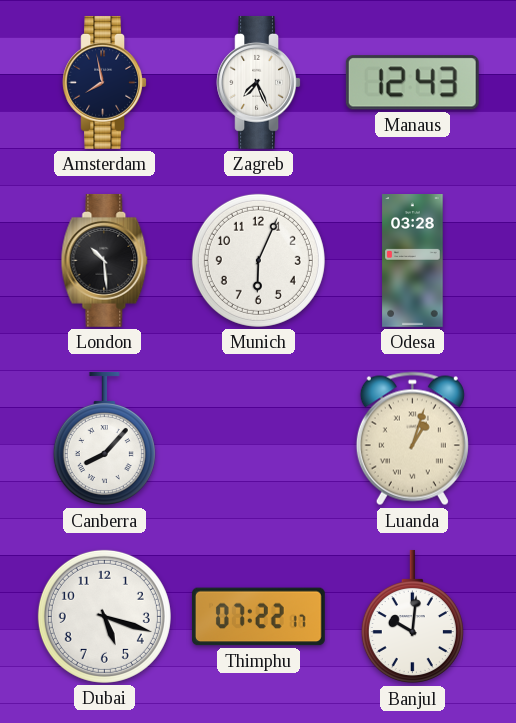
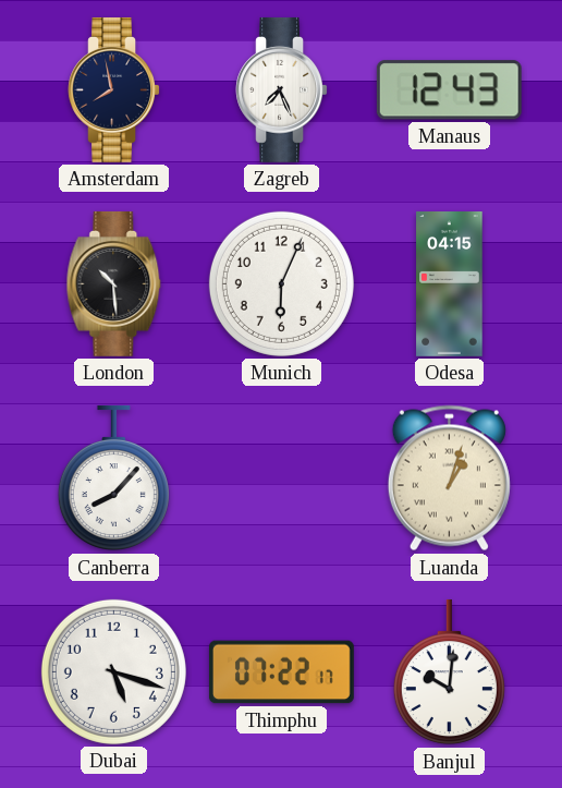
Odesa: 03:28 -> 04:15
